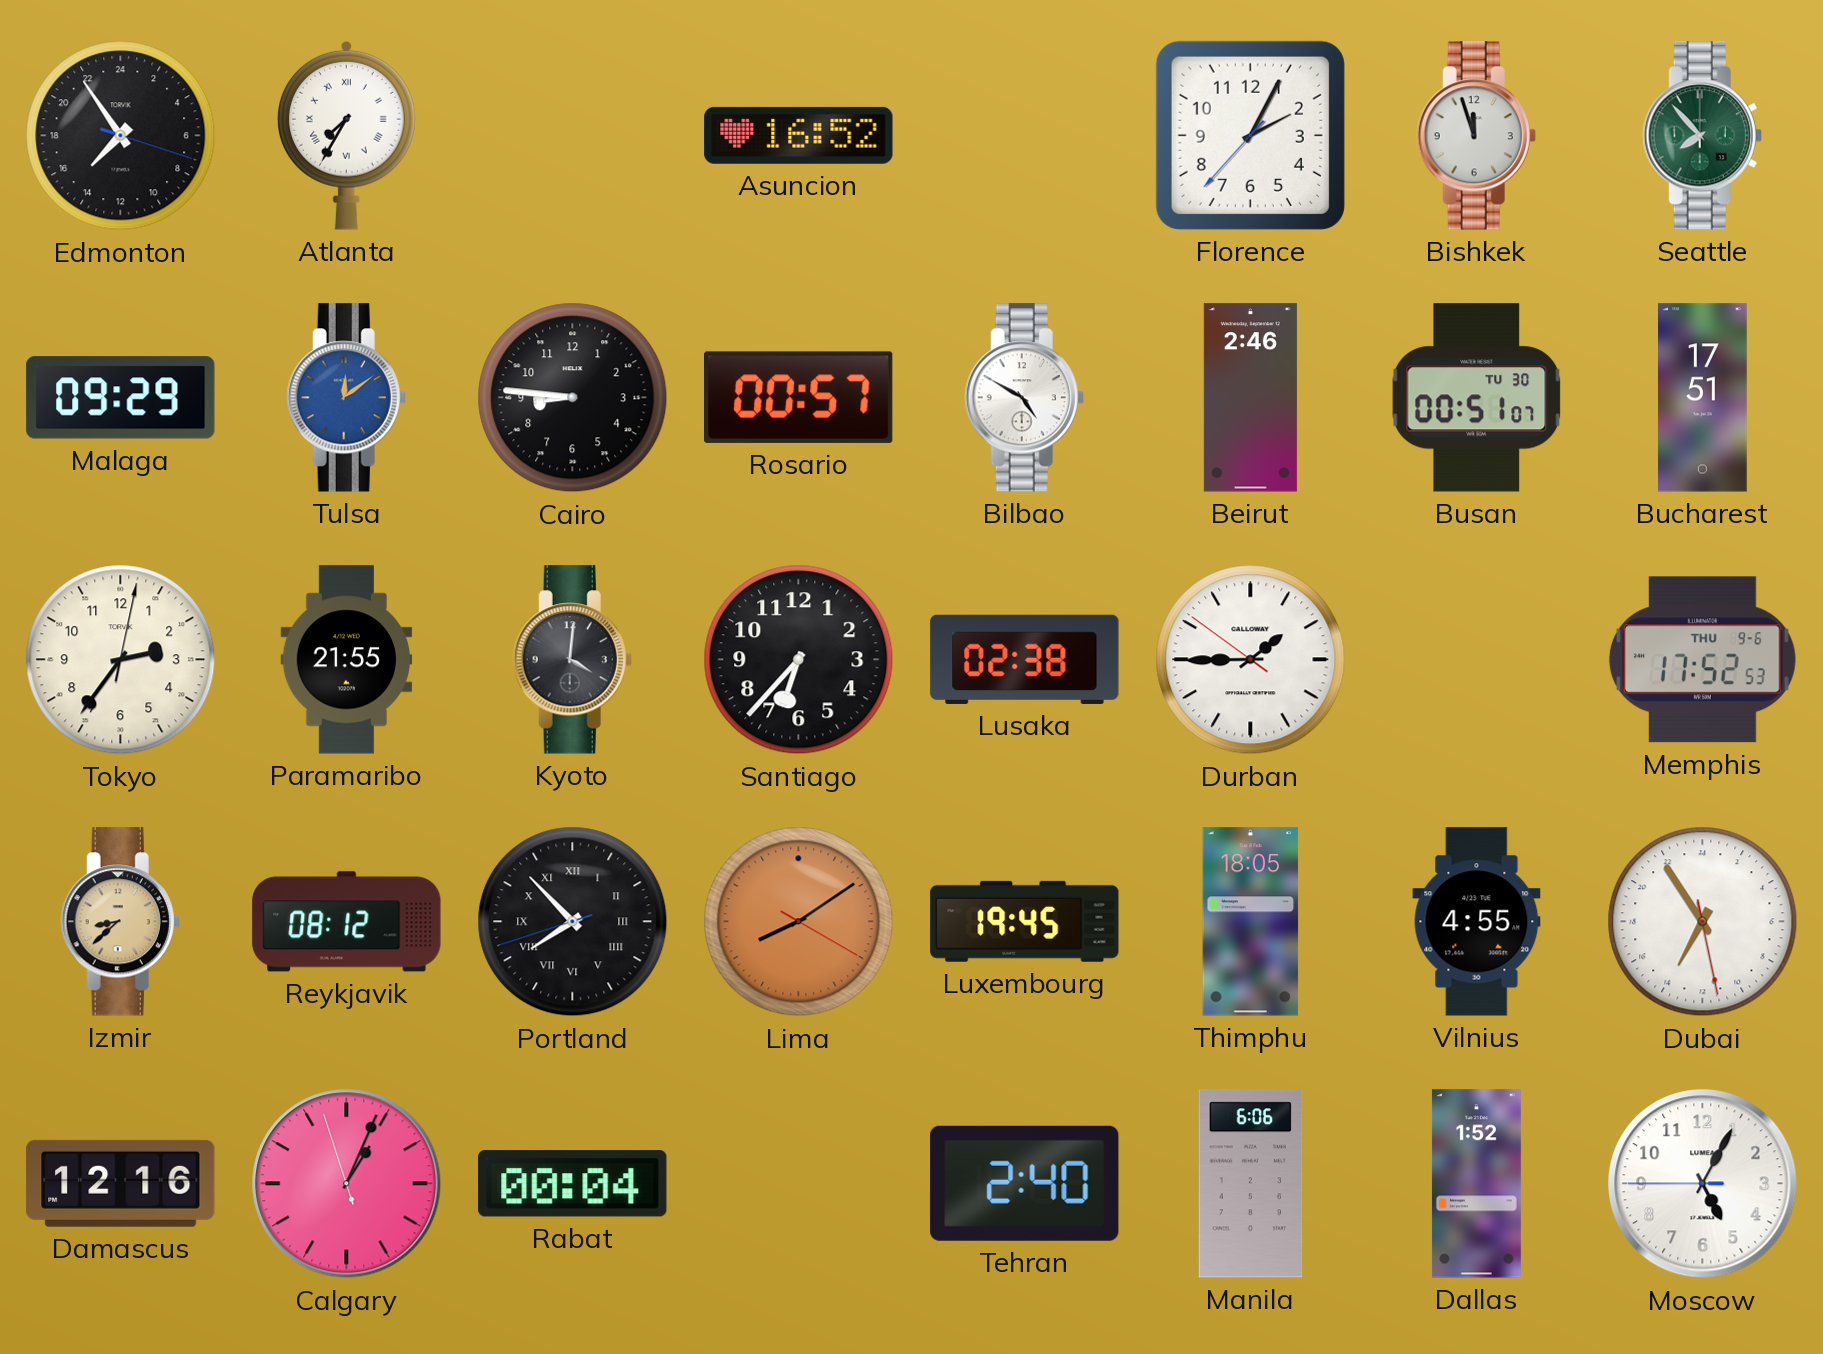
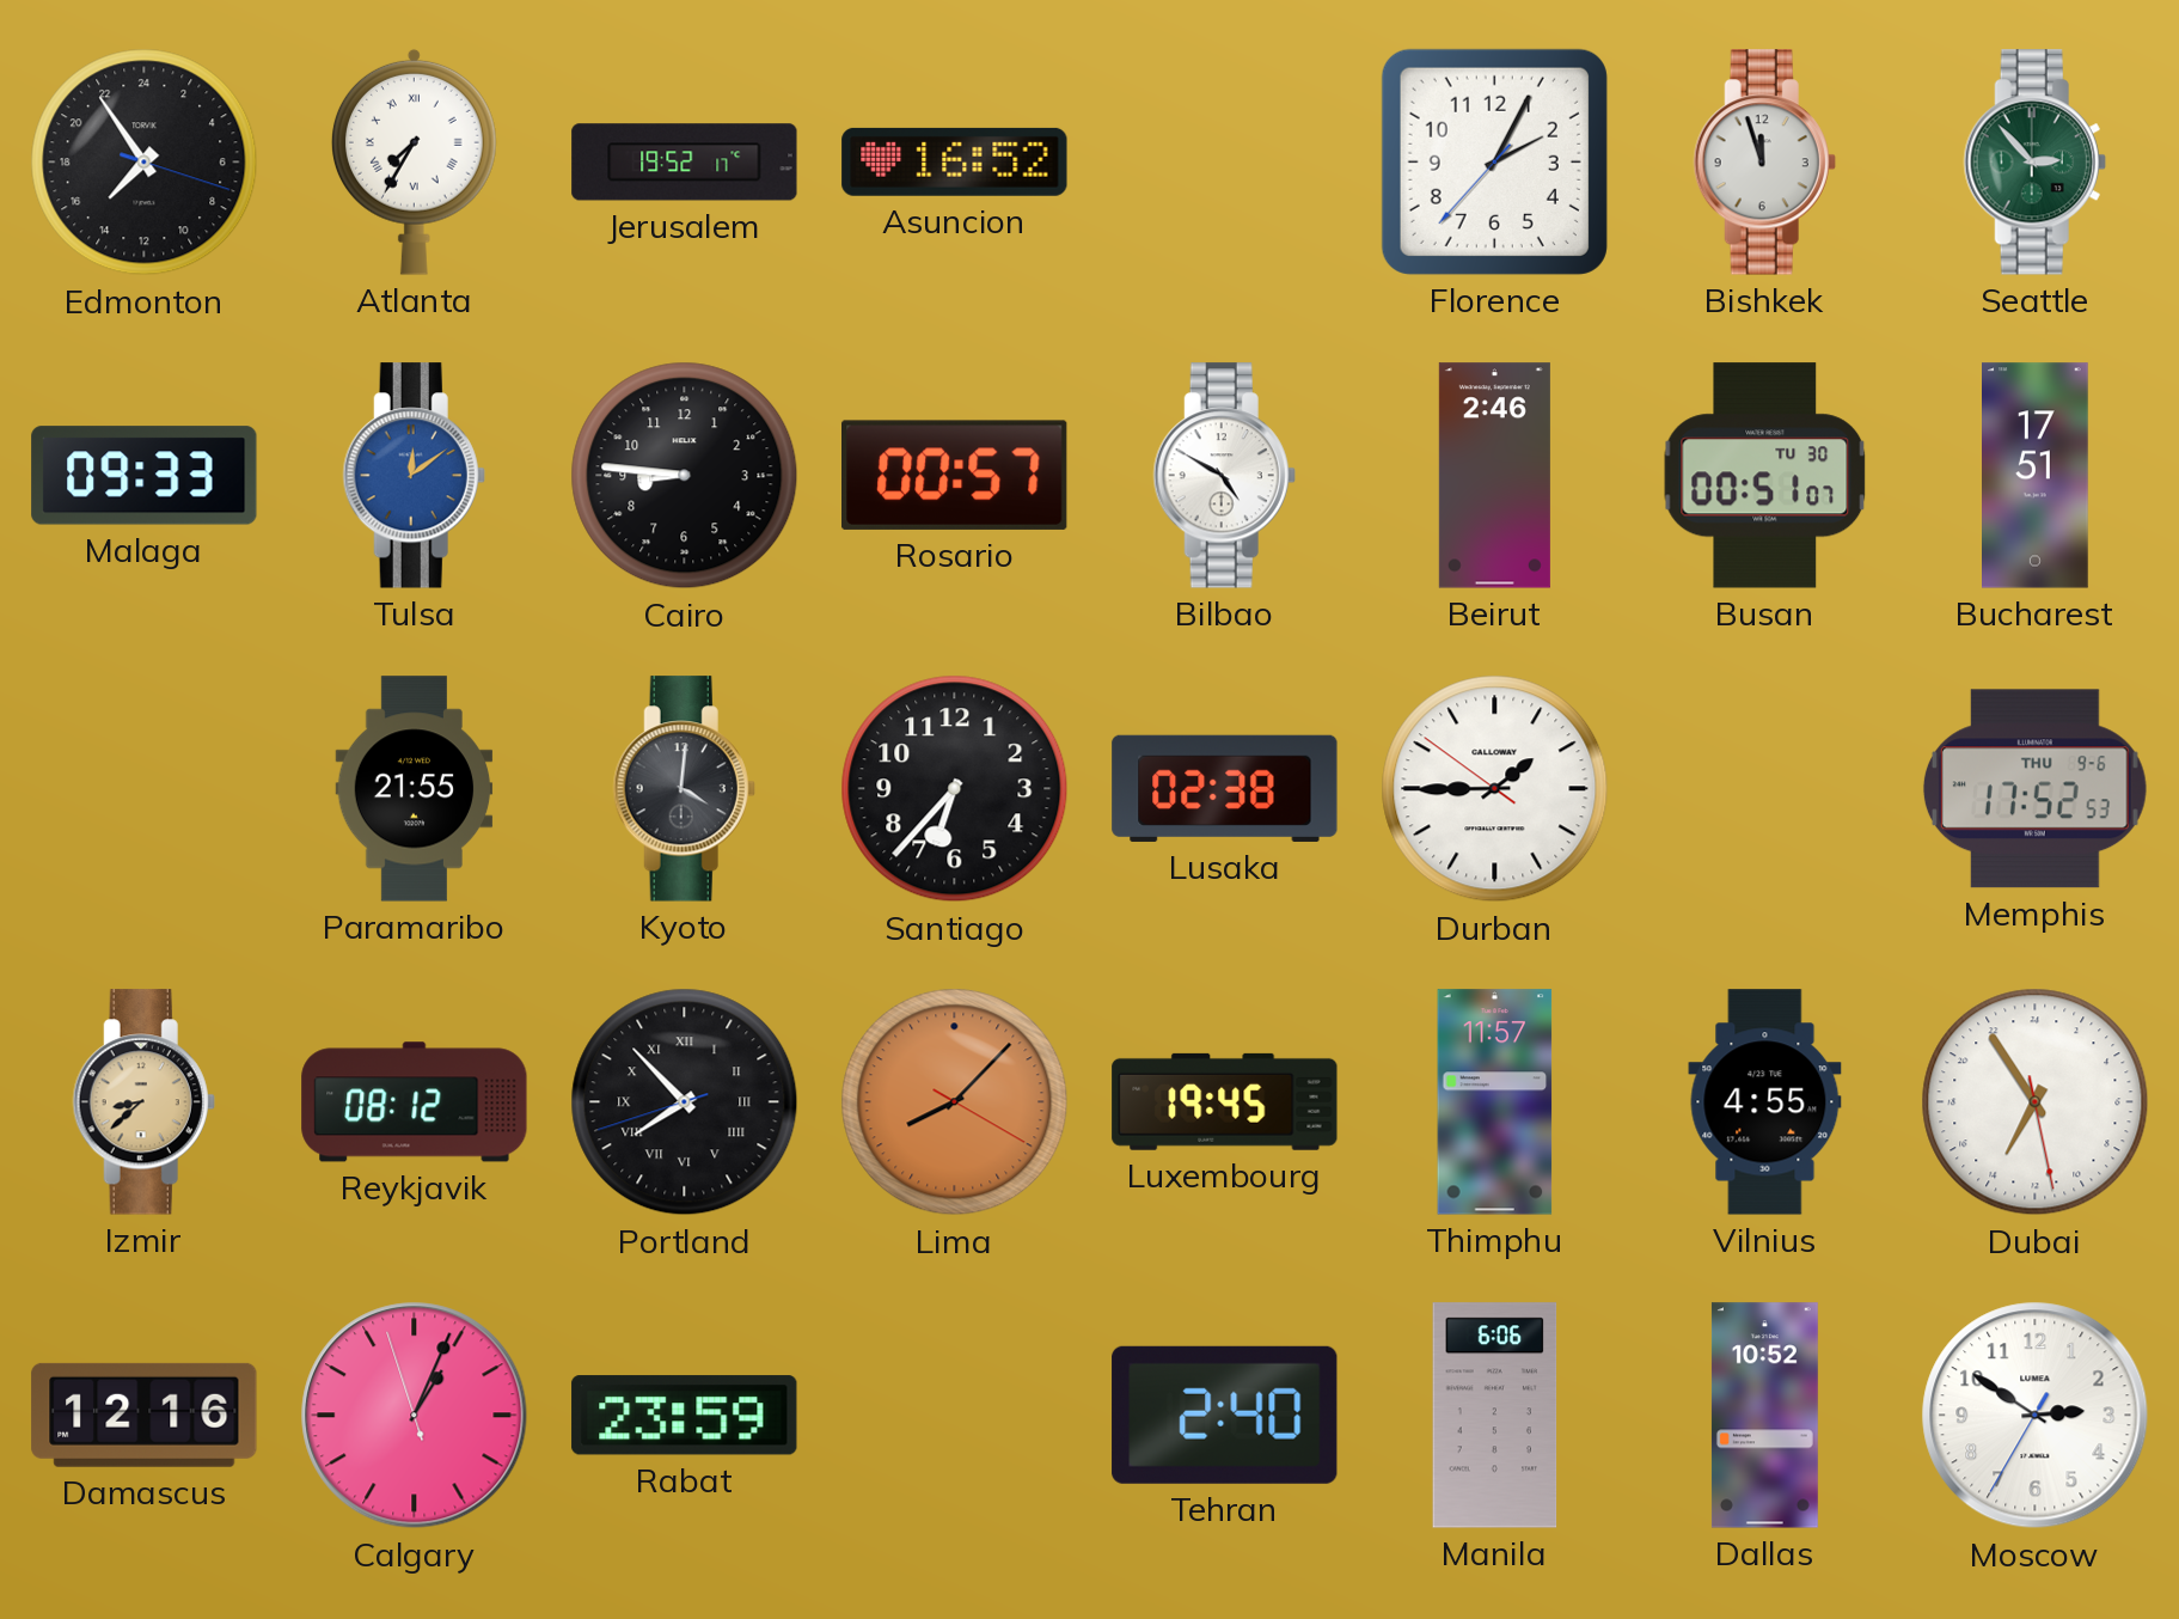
Jerusalem: none -> 19:52
Seattle: 7:53 -> 2:53
Malaga: 09:29 -> 09:33
Tokyo: 2:36 -> none
Lima: 8:09 -> 8:07
Thimphu: 18:05 -> 11:57
Rabat: 00:04 -> 23:59
Dallas: 1:52 -> 10:52
Moscow: 5:04 -> 2:50
